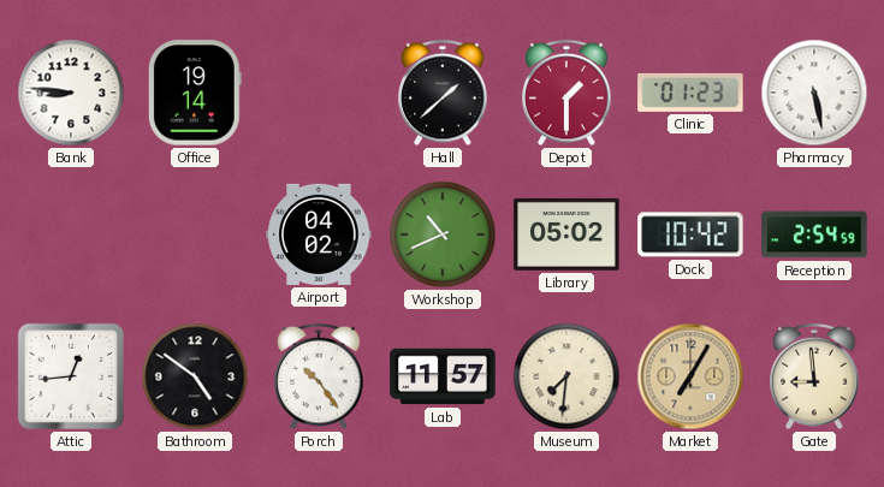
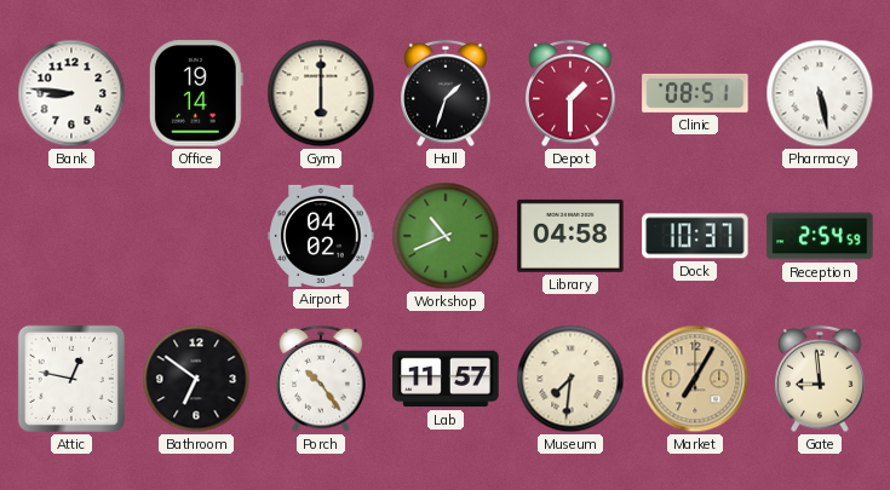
Gym: none -> 6:00
Hall: 1:38 -> 1:33
Clinic: 01:23 -> 08:51
Library: 05:02 -> 04:58
Dock: 10:42 -> 10:37
Attic: 12:44 -> 12:47
Bathroom: 4:51 -> 6:51
